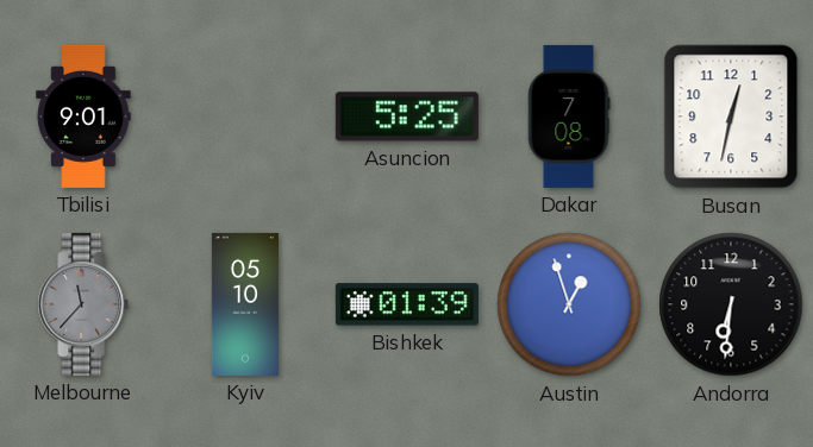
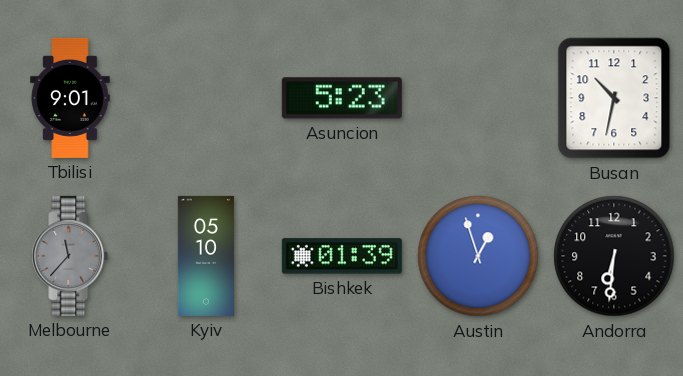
Asuncion: 5:25 -> 5:23
Dakar: 7:08 -> none
Busan: 12:32 -> 10:32
